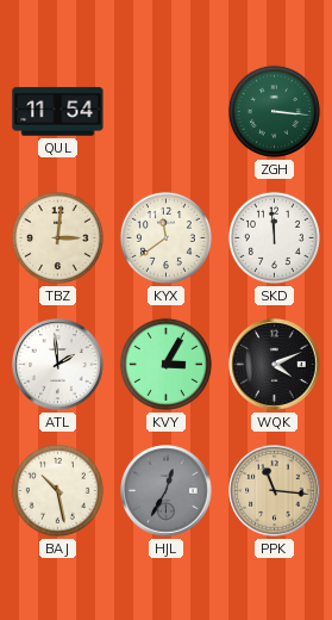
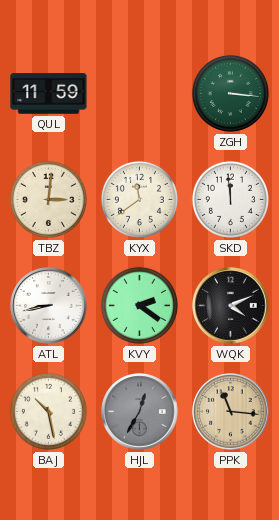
QUL: 11:54 -> 11:59
ATL: 1:59 -> 8:43
KVY: 3:05 -> 2:21
